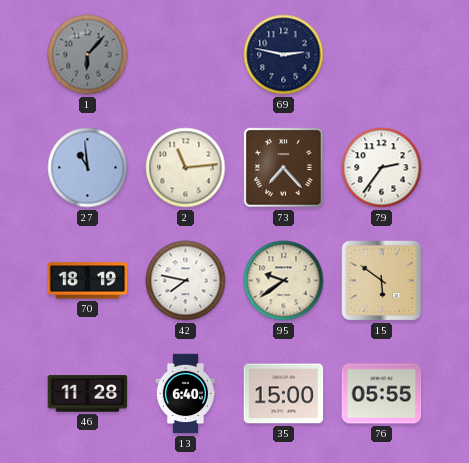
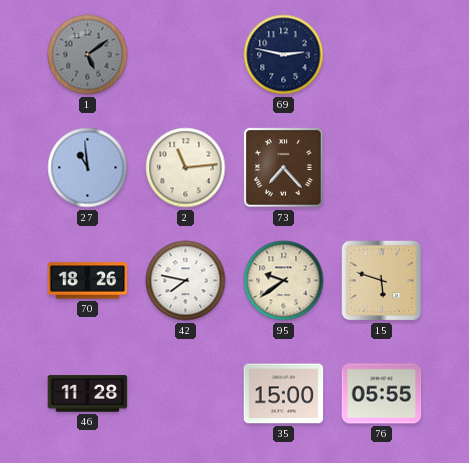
1: 6:07 -> 5:09
79: 2:36 -> none
70: 18:19 -> 18:26
15: 5:51 -> 5:48
13: 6:40 -> none
